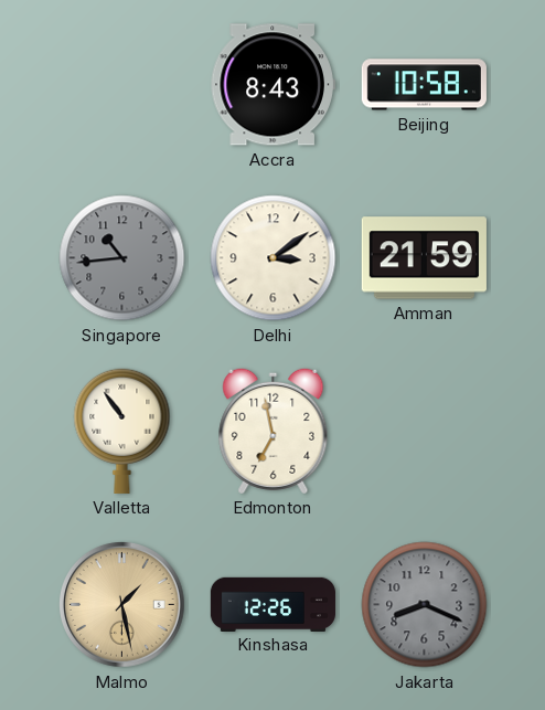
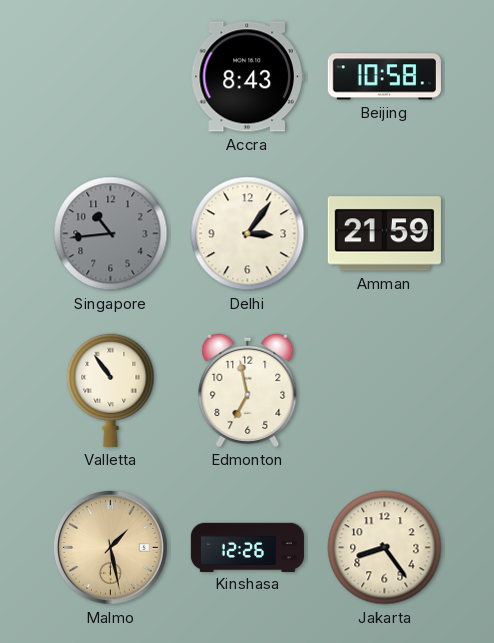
Delhi: 3:09 -> 3:06
Jakarta: 8:19 -> 8:24
Jakarta dial: grey -> cream
